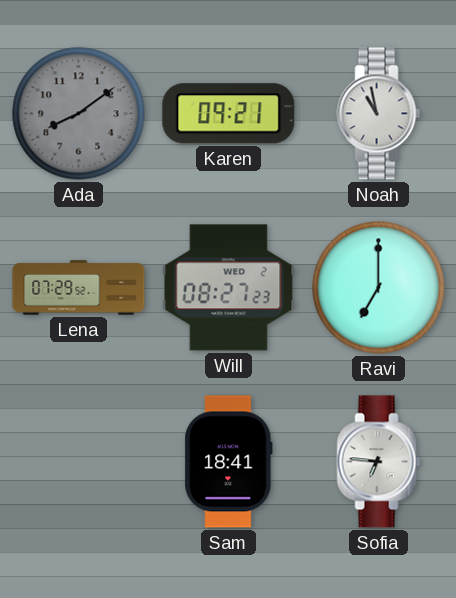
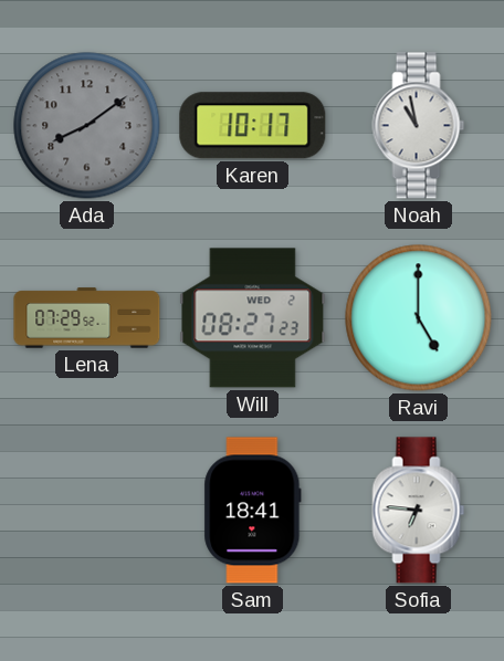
Karen: 09:21 -> 10:17
Ravi: 7:00 -> 5:00
